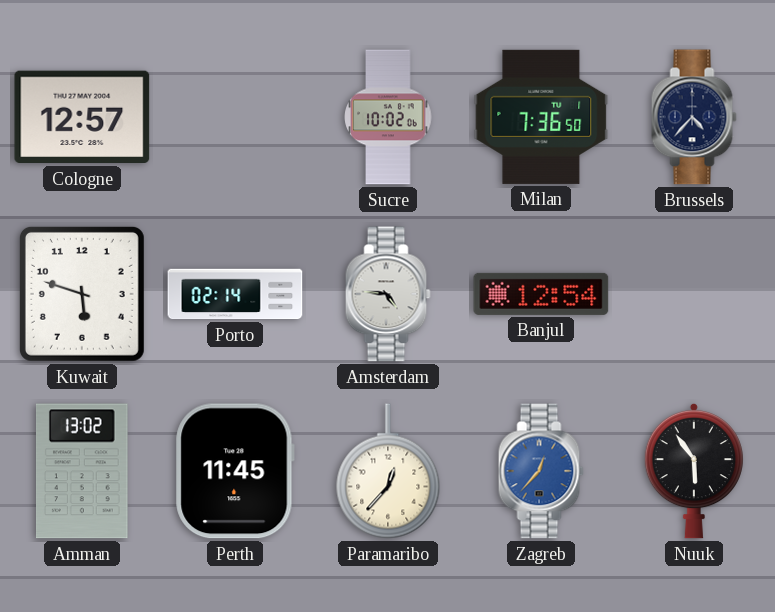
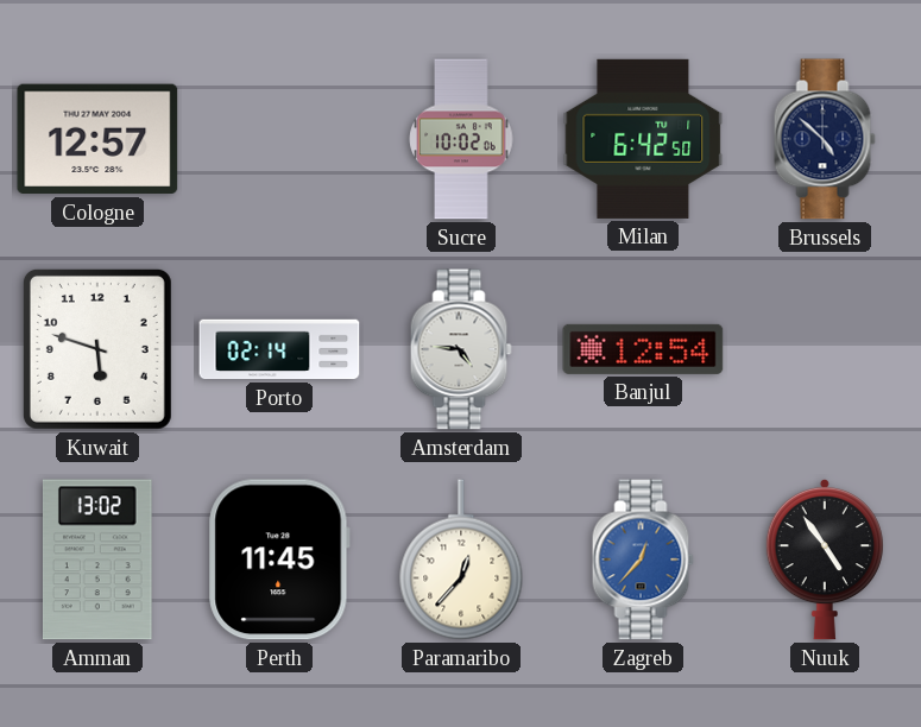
Milan: 7:36 -> 6:42
Brussels: 4:37 -> 4:52
Nuuk: 5:54 -> 4:54
